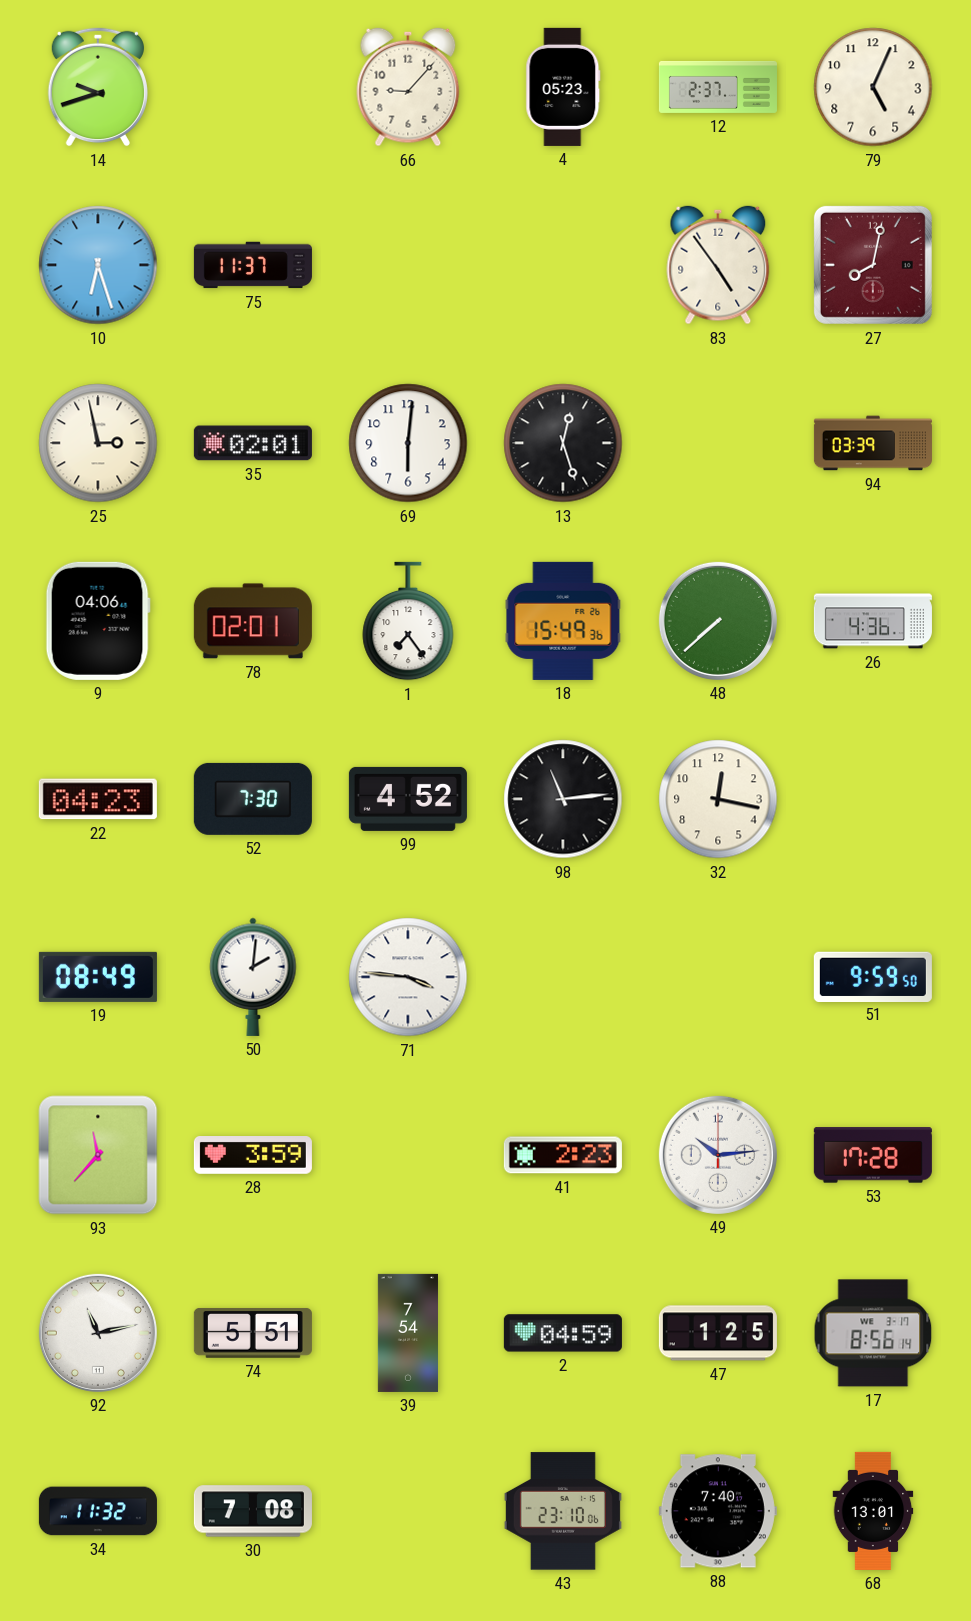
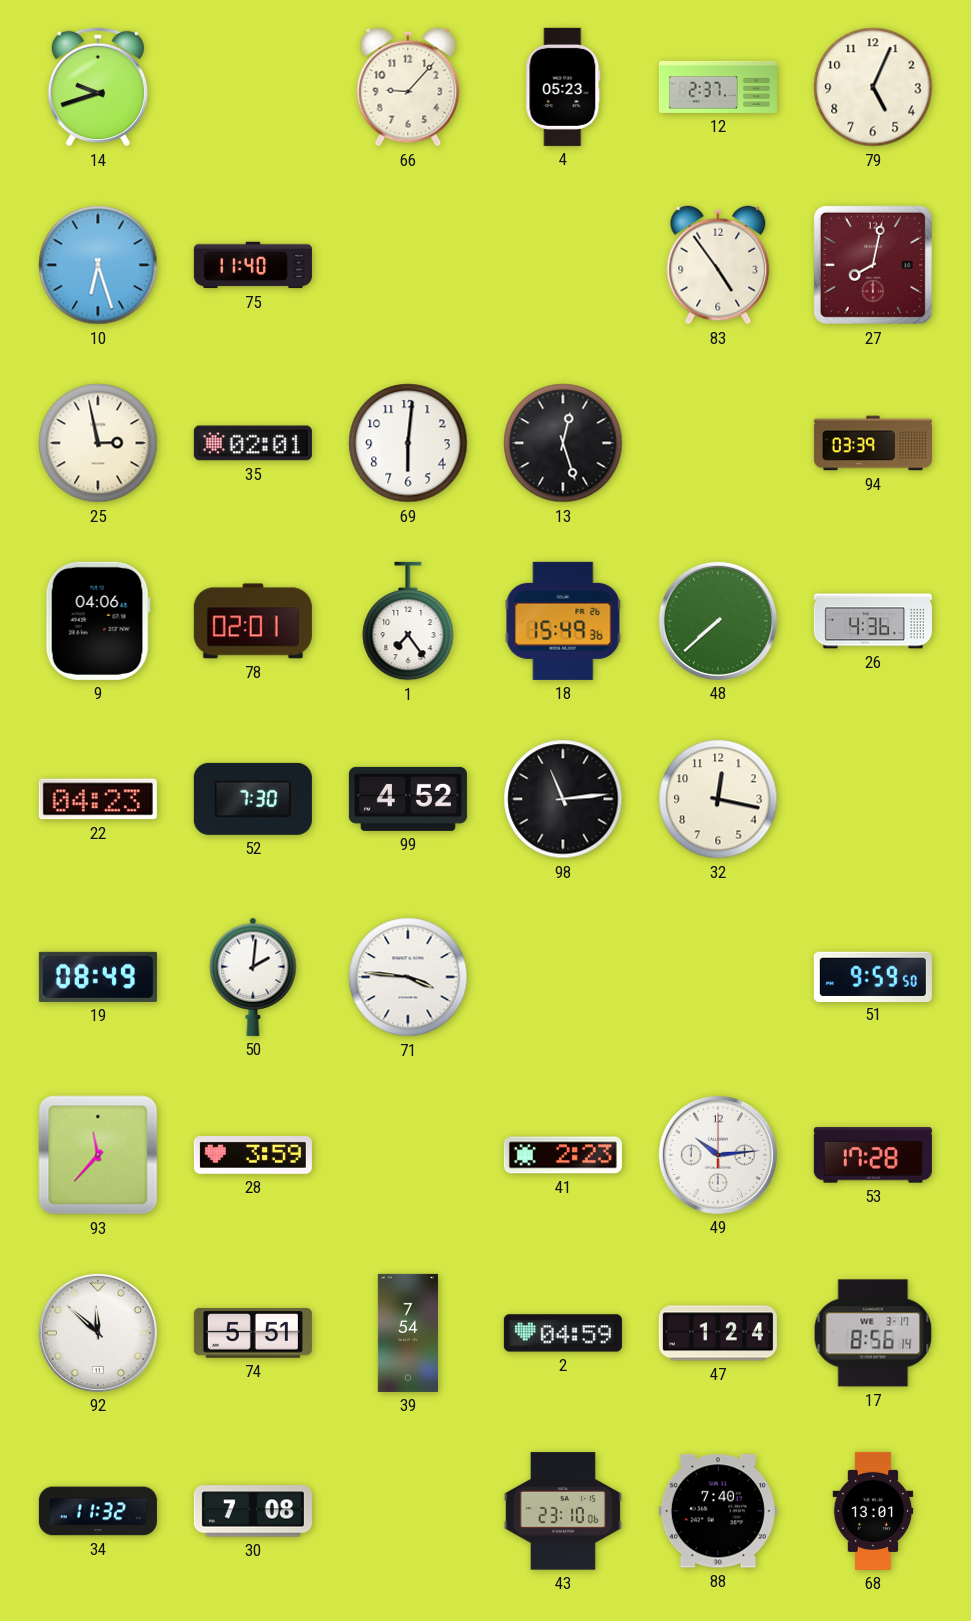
75: 11:37 -> 11:40
92: 11:13 -> 11:52
47: 1:25 -> 1:24
